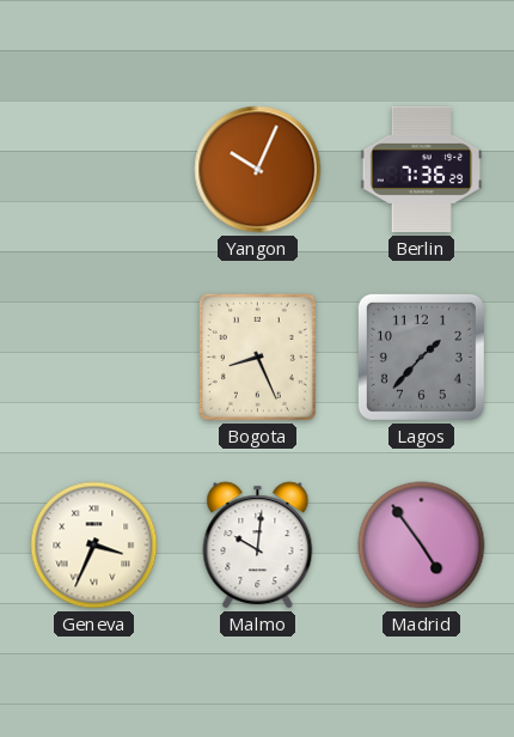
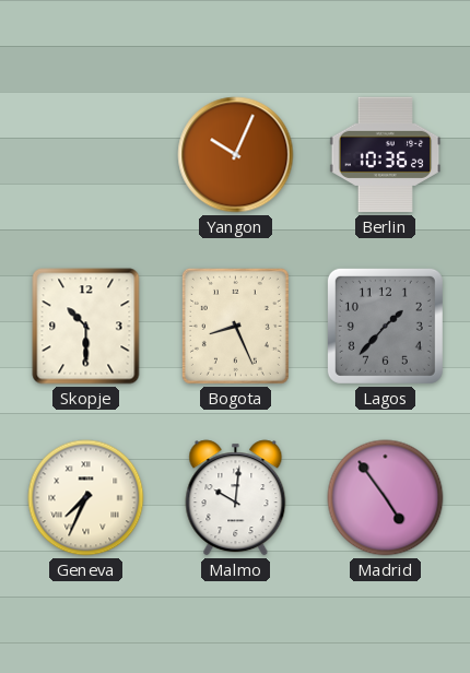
Berlin: 7:36 -> 10:36
Skopje: none -> 10:30
Geneva: 3:34 -> 7:34
